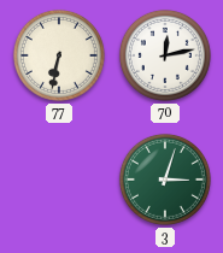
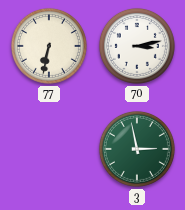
70: 12:13 -> 3:13
3: 3:03 -> 2:58
